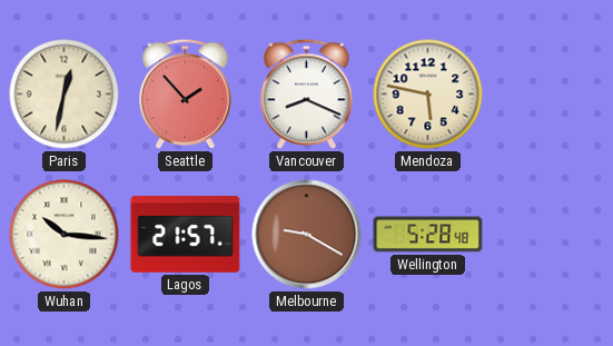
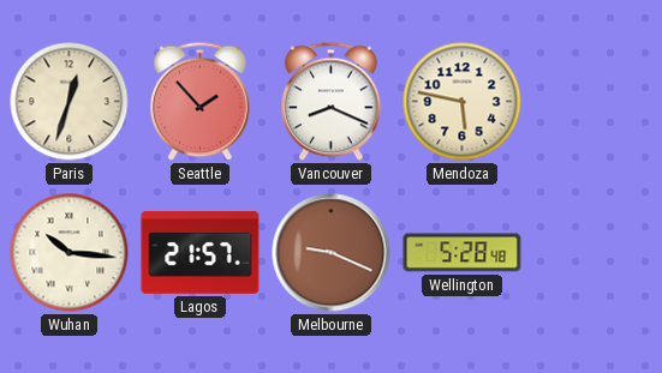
Paris: 12:32 -> 12:33
Melbourne: 9:20 -> 9:19
